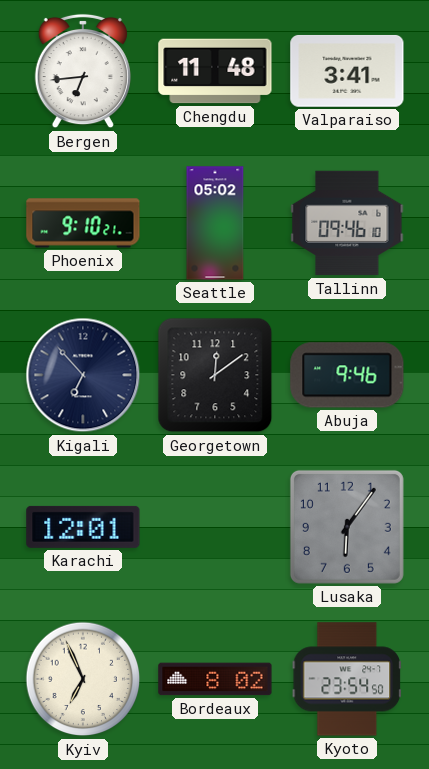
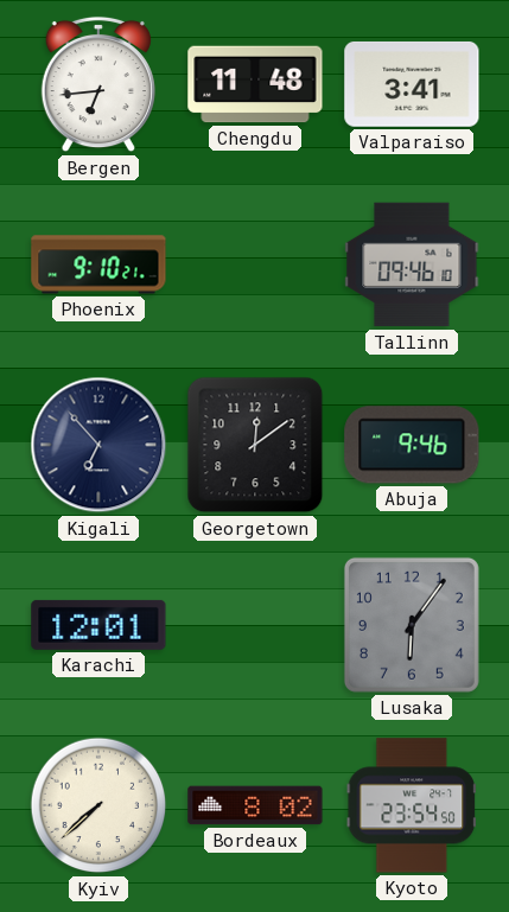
Seattle: 05:02 -> none
Kyiv: 6:56 -> 7:38
